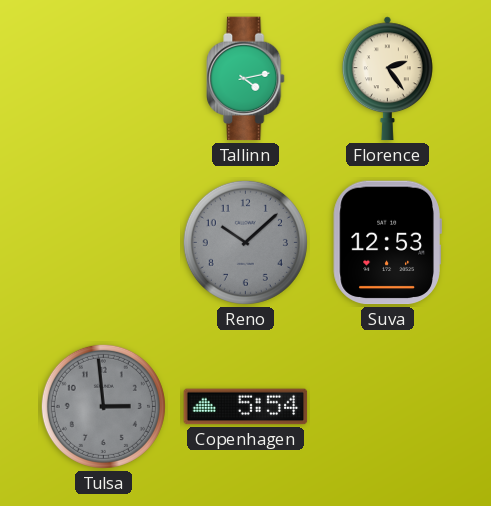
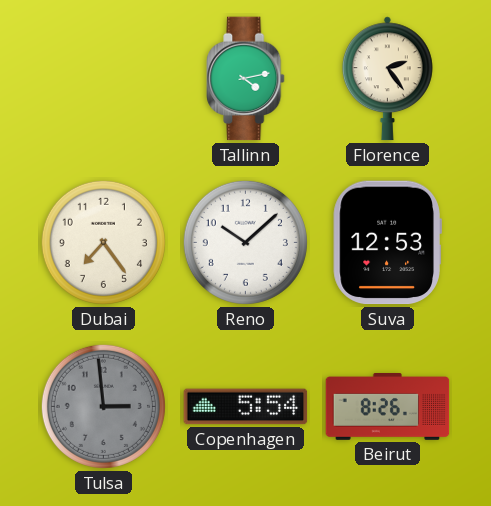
Dubai: none -> 7:24
Reno dial: grey -> white
Beirut: none -> 8:26
